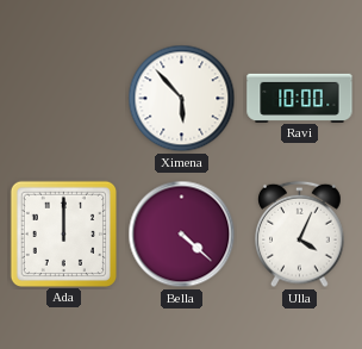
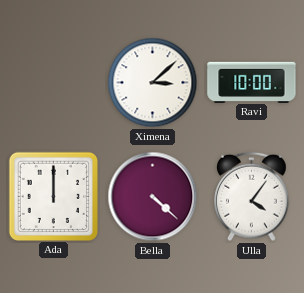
Ximena: 5:53 -> 3:08
Ulla: 4:04 -> 4:06
